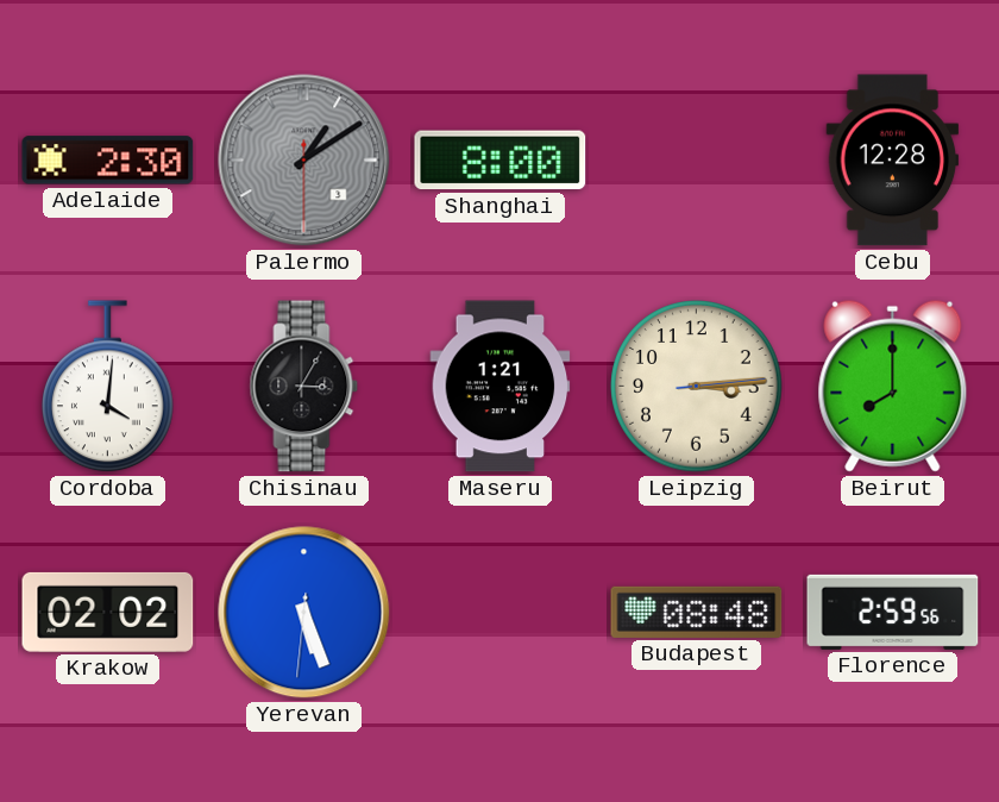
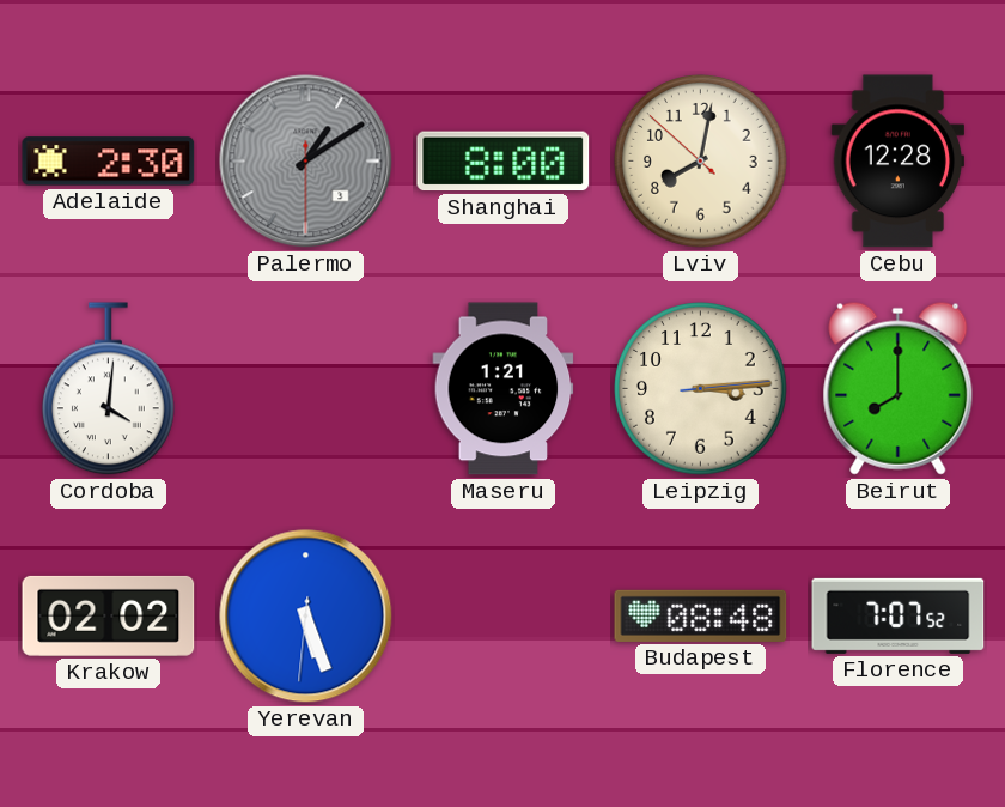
Lviv: none -> 8:01
Chisinau: 3:05 -> none
Florence: 2:59 -> 7:07
